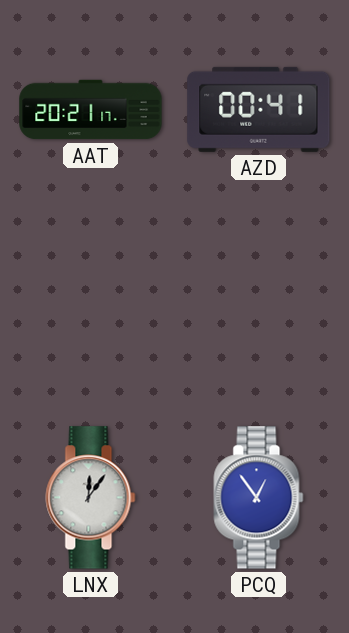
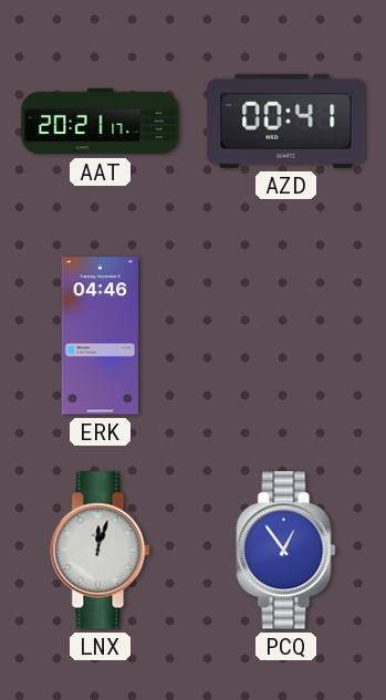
ERK: none -> 04:46
LNX: 12:06 -> 12:03
